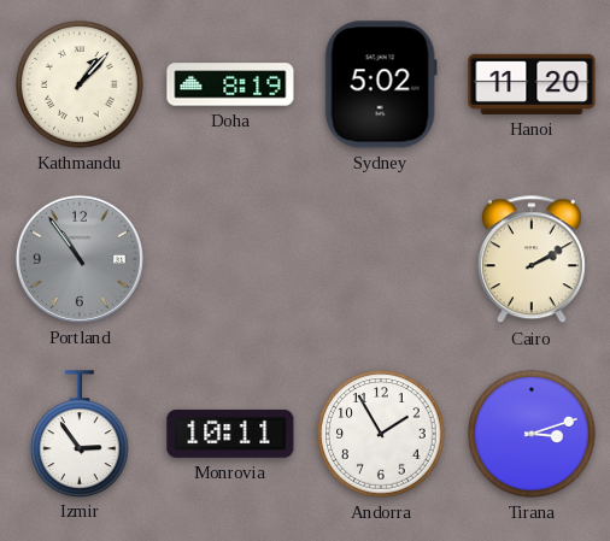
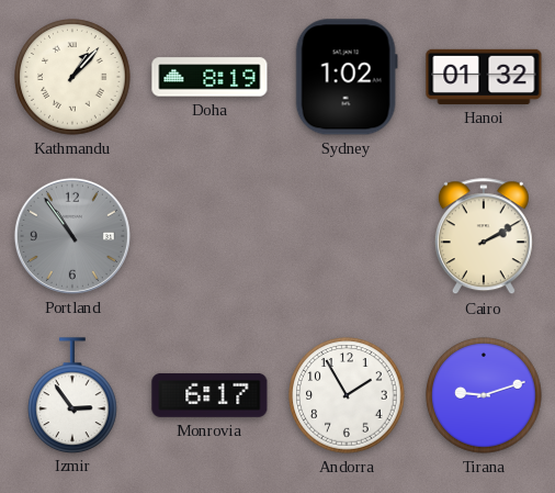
Sydney: 5:02 -> 1:02
Hanoi: 11:20 -> 01:32
Monrovia: 10:11 -> 6:17
Tirana: 3:12 -> 9:12
